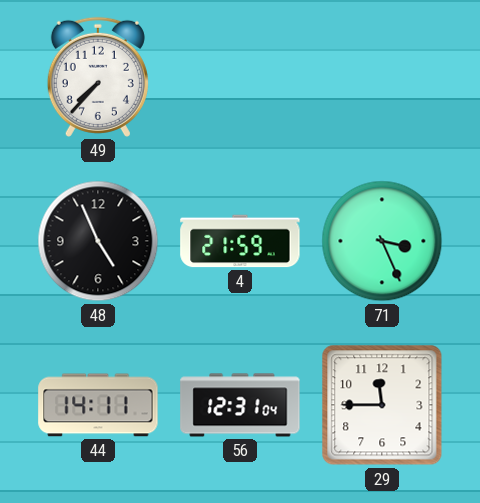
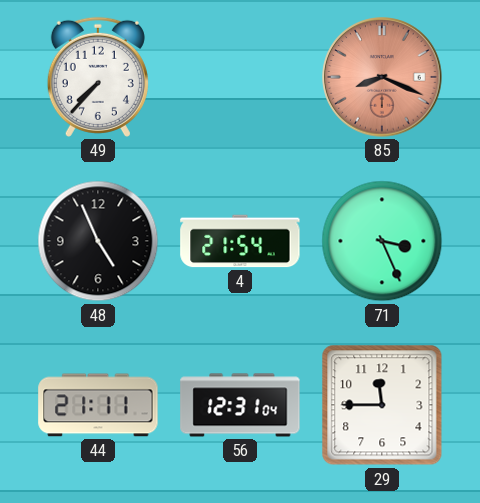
85: none -> 8:19
4: 21:59 -> 21:54
44: 14:11 -> 21:11
